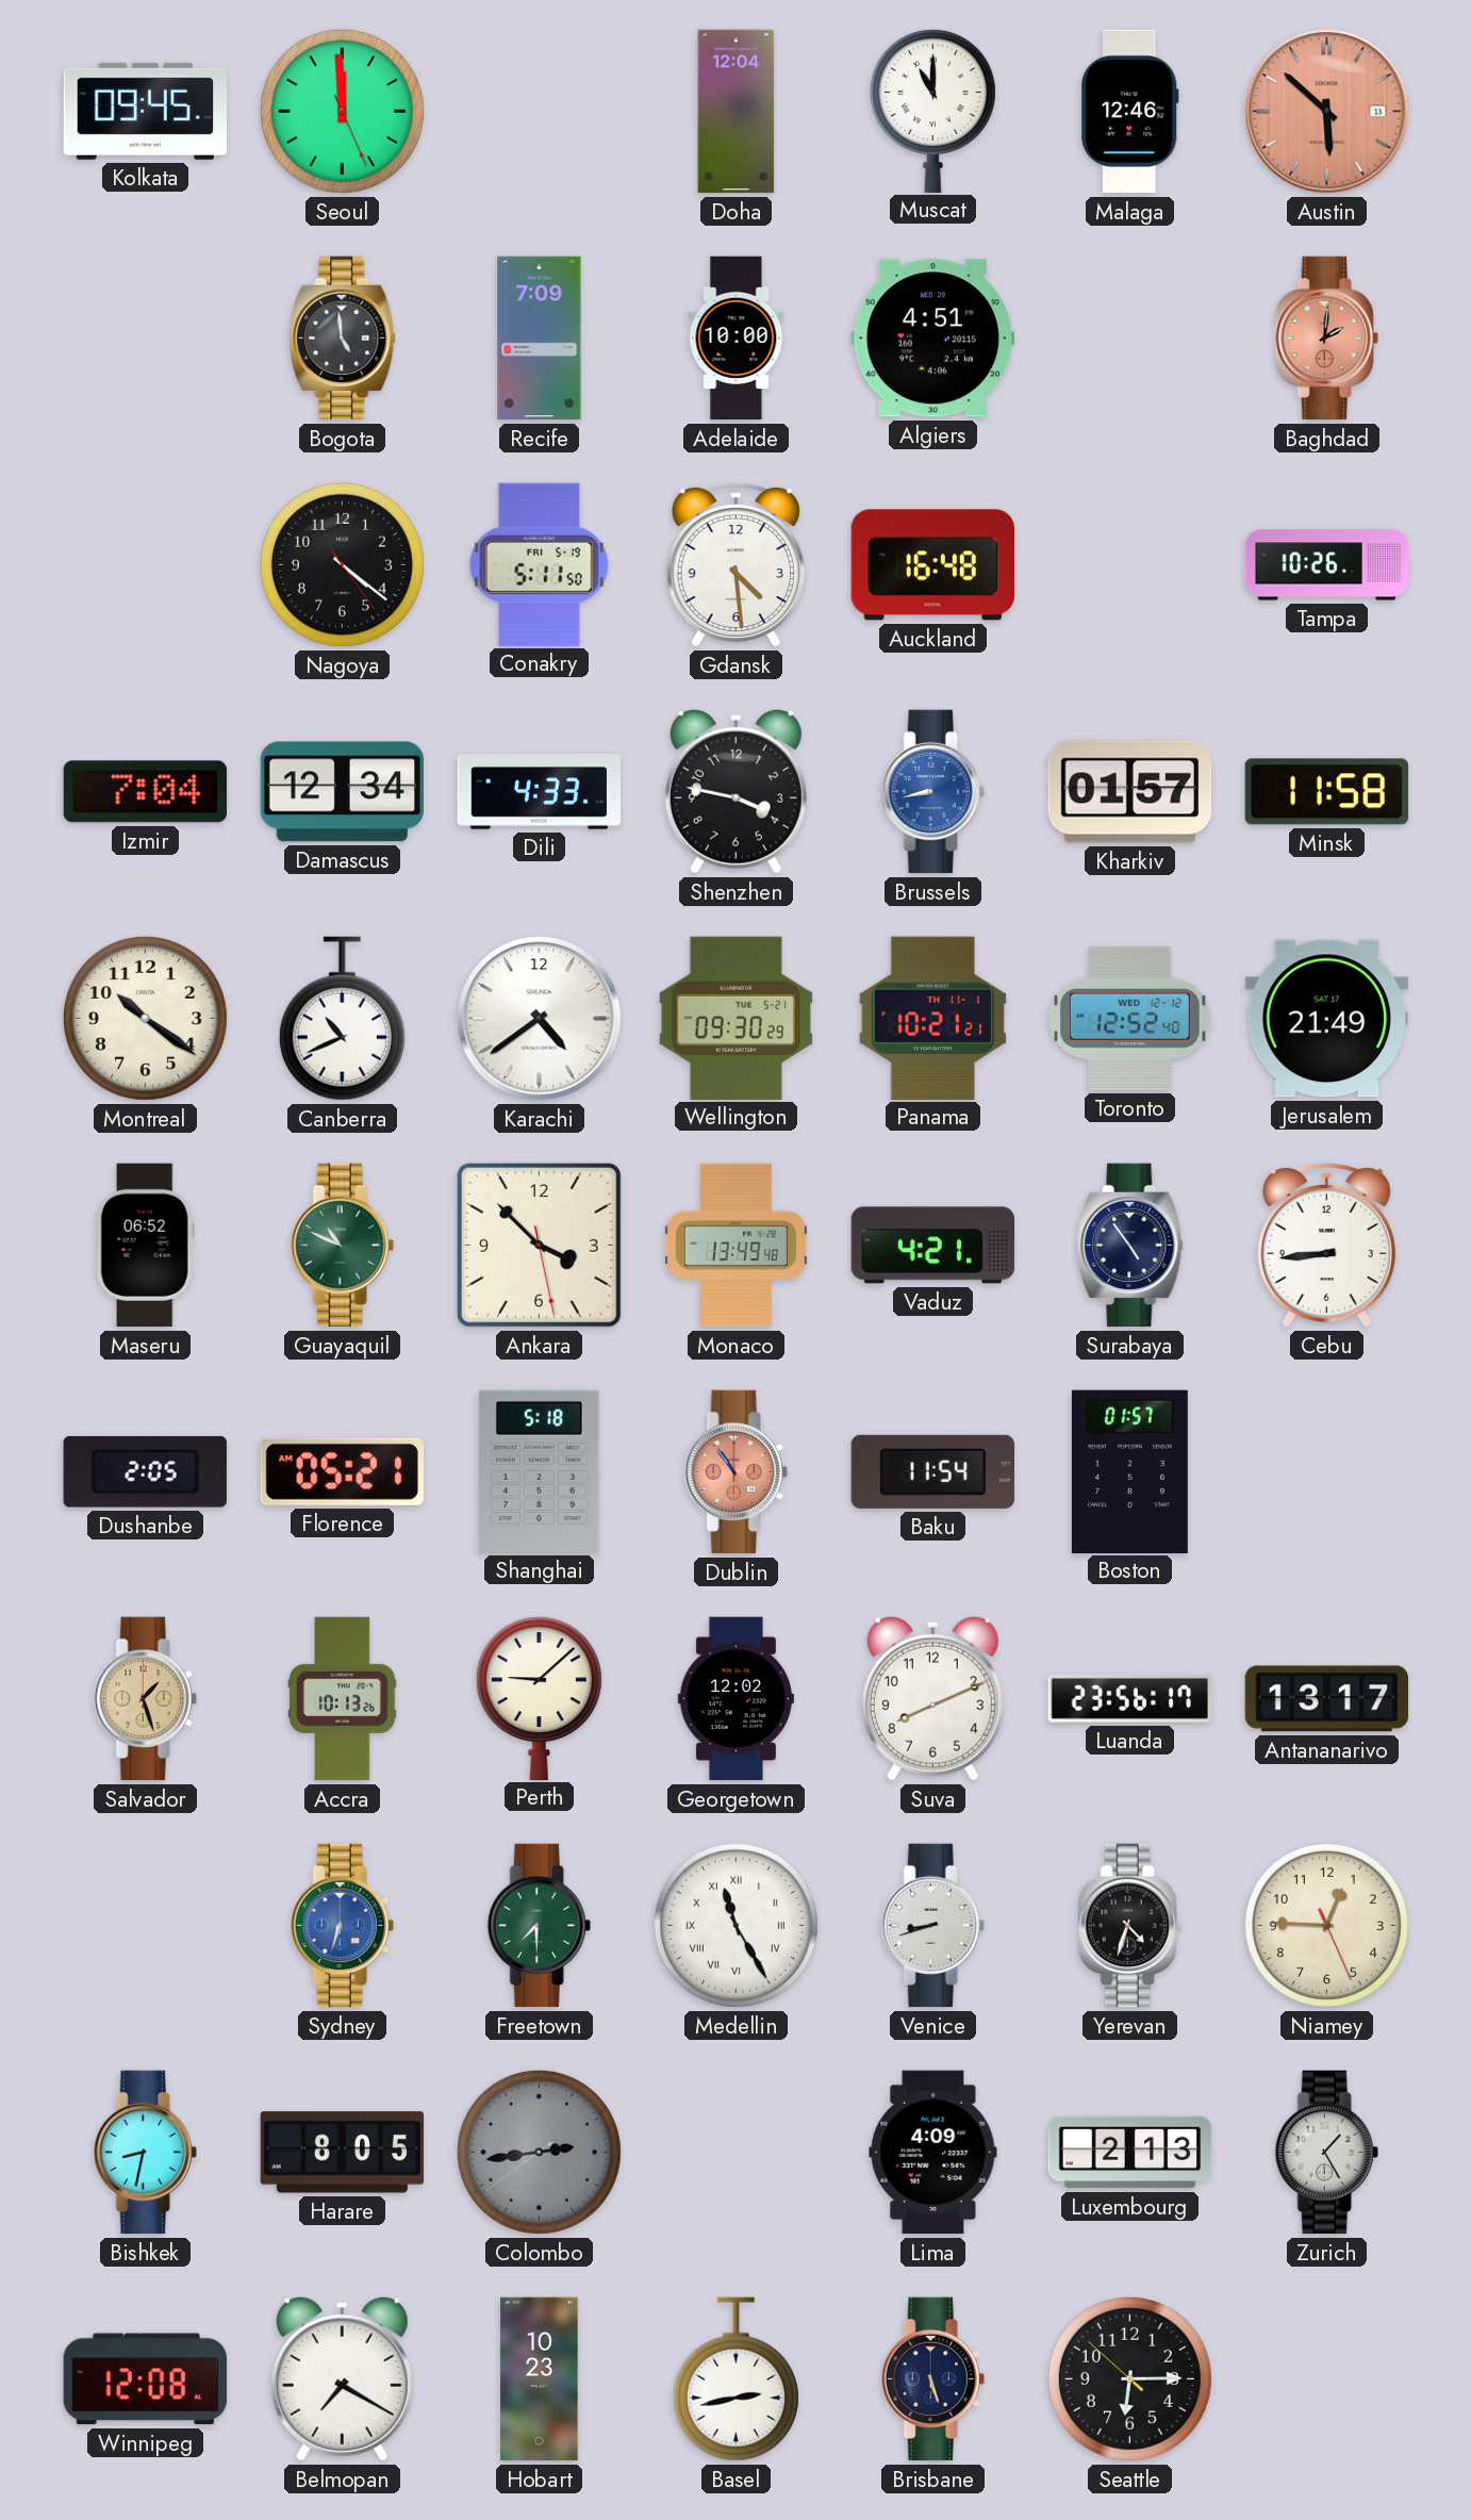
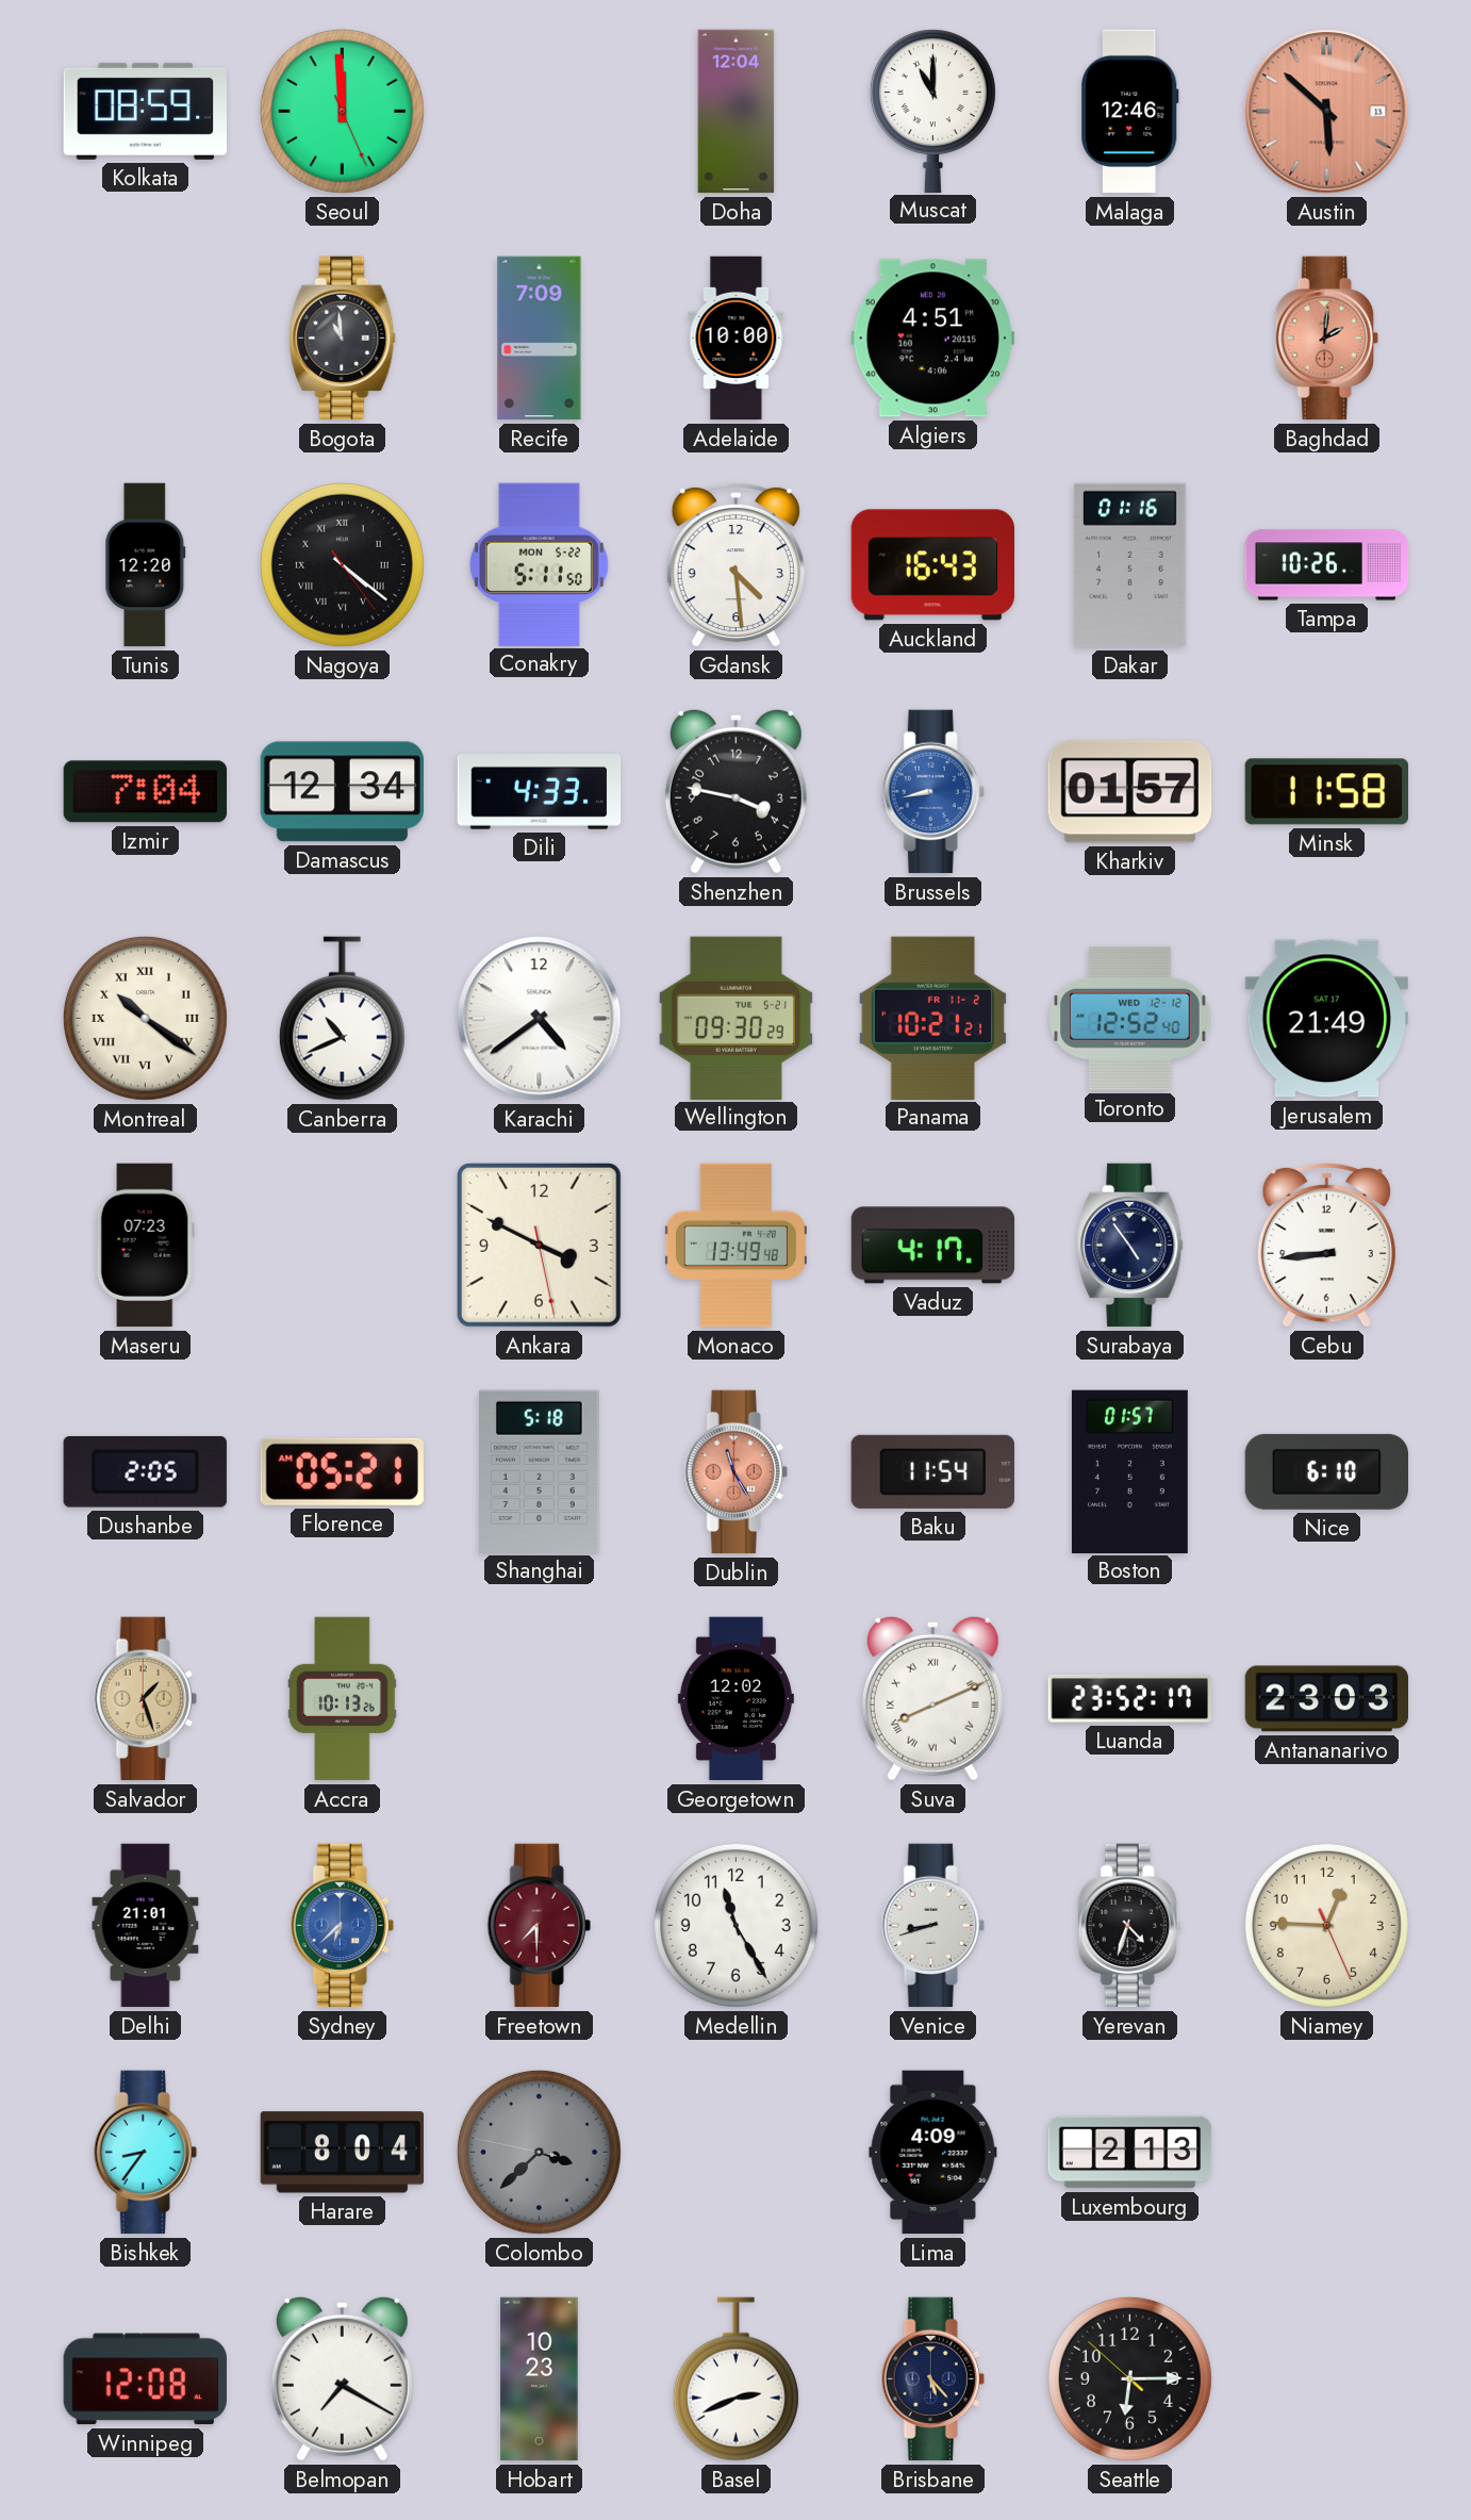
Kolkata: 09:45 -> 08:59
Bogota: 4:59 -> 10:59
Tunis: none -> 12:20
Nagoya numerals: Arabic -> Roman
Conakry date: FRI 5-19 -> MON 5-22
Auckland: 16:48 -> 16:43
Dakar: none -> 01:16
Montreal numerals: Arabic -> Roman
Panama date: TH 11-1 -> FR 11-2
Maseru: 06:52 -> 07:23
Guayaquil: 10:49 -> none
Ankara: 3:52 -> 3:49
Vaduz: 4:21 -> 4:17
Dublin: 10:54 -> 11:25
Nice: none -> 6:10
Perth: 9:08 -> none
Suva numerals: Arabic -> Roman
Luanda: 23:56 -> 23:52
Antananarivo: 13:17 -> 23:03
Delhi: none -> 21:01
Sydney: 6:33 -> 6:38
Freetown dial: green -> burgundy
Medellin numerals: Roman -> Arabic
Bishkek: 8:32 -> 8:36
Harare: 8:05 -> 8:04
Colombo: 2:43 -> 3:37
Zurich: 1:25 -> none
Basel: 2:43 -> 2:41
Brisbane: 5:27 -> 5:23
